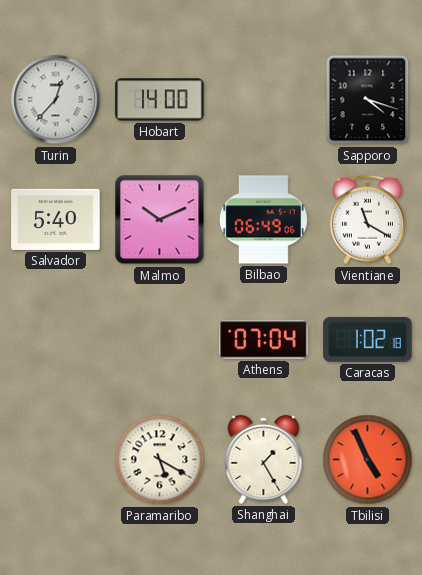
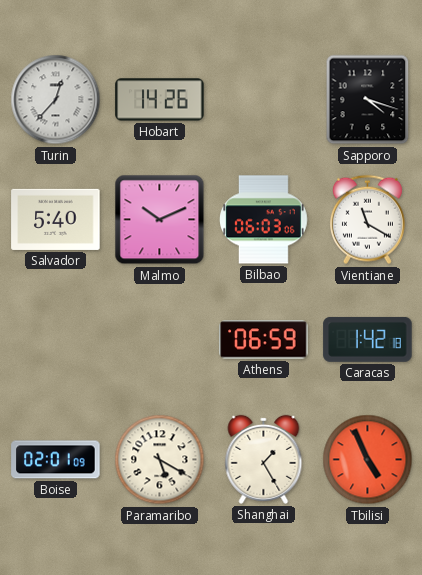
Hobart: 14:00 -> 14:26
Bilbao: 06:49 -> 06:03
Athens: 07:04 -> 06:59
Caracas: 1:02 -> 1:42
Boise: none -> 02:01
